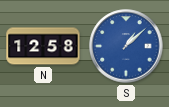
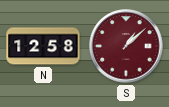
S dial: blue -> burgundy
